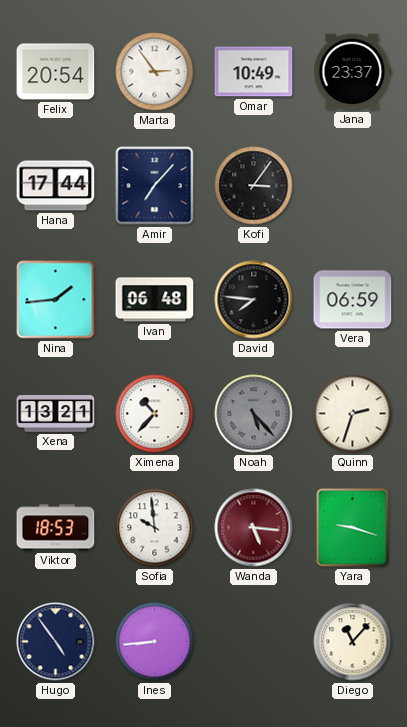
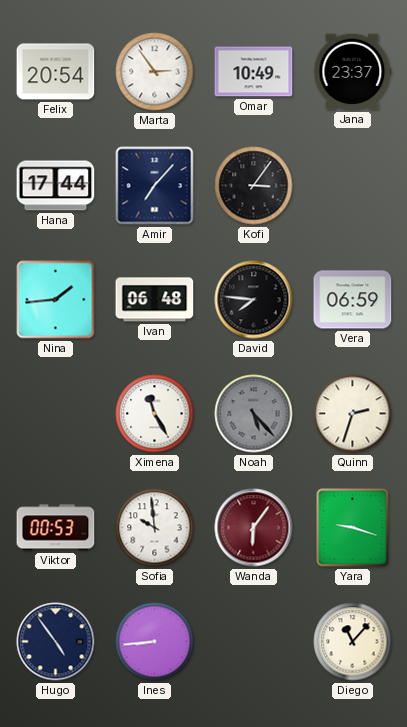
Xena: 13:21 -> none
Ximena: 10:37 -> 11:25
Viktor: 18:53 -> 00:53
Wanda: 5:16 -> 6:06
